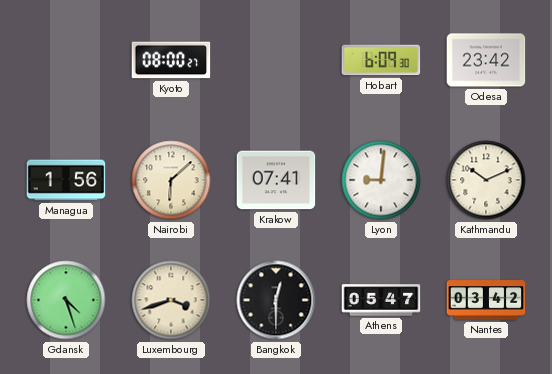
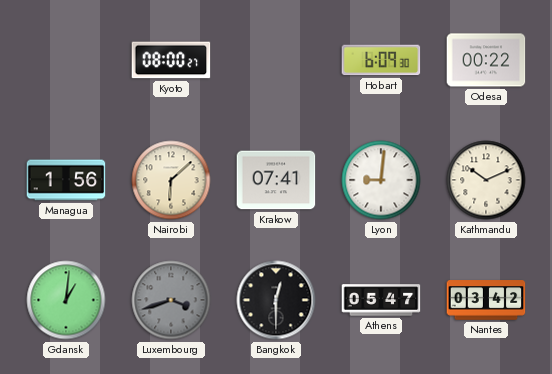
Odesa: 23:42 -> 00:22
Gdansk: 4:27 -> 1:01
Luxembourg dial: cream -> grey
